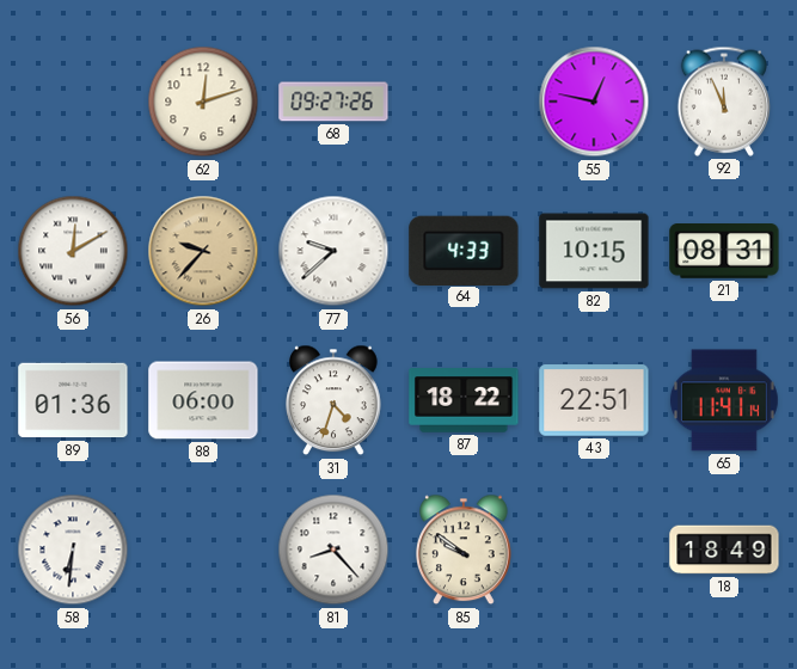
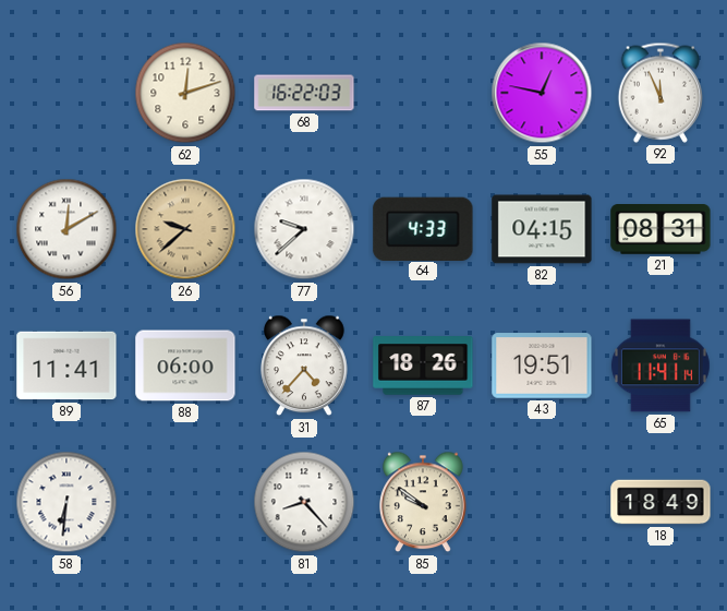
68: 09:27 -> 16:22
26: 9:37 -> 9:38
82: 10:15 -> 04:15
89: 01:36 -> 11:41
31: 4:33 -> 4:37
87: 18:22 -> 18:26
43: 22:51 -> 19:51
